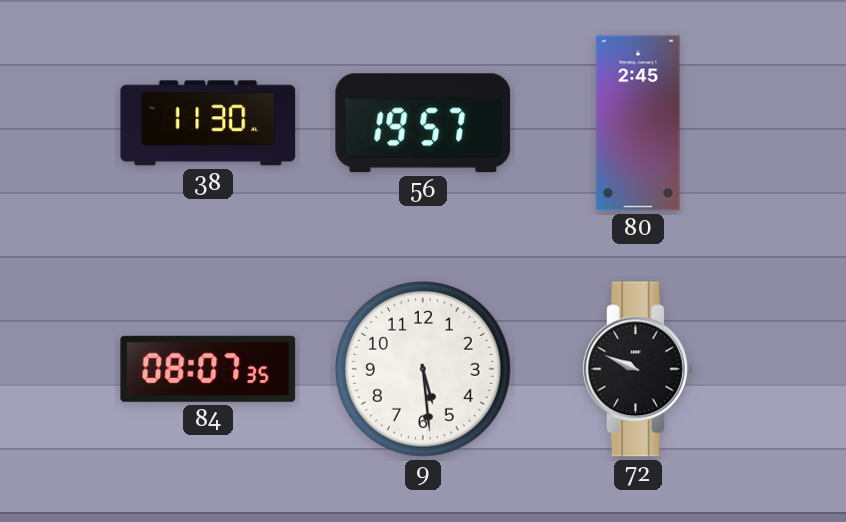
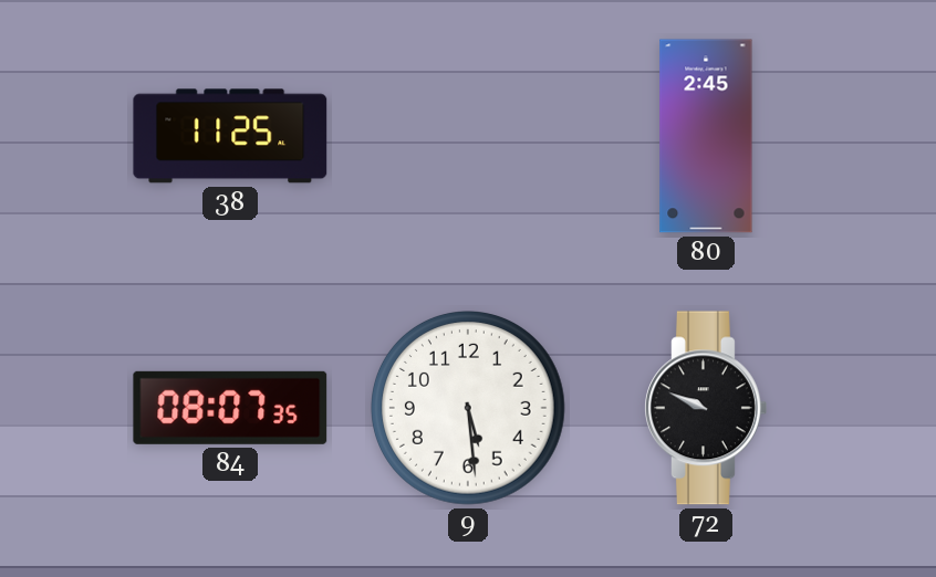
38: 11:30 -> 11:25
56: 19:57 -> none
